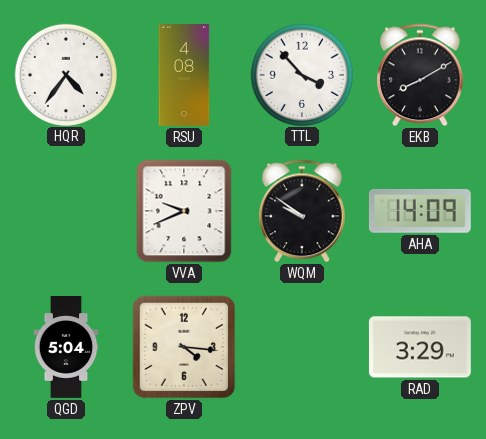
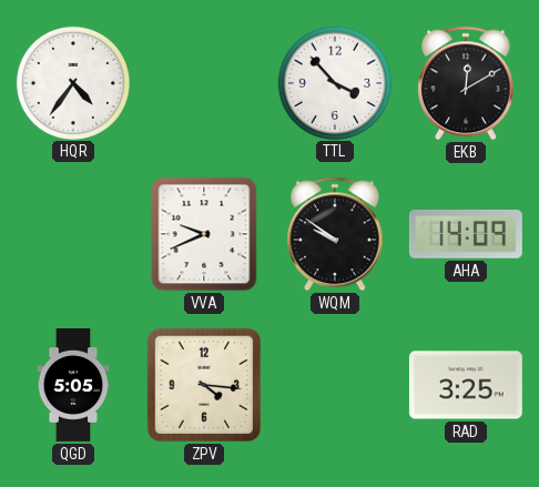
RSU: 4:08 -> none
EKB: 8:10 -> 12:10
QGD: 5:04 -> 5:05
RAD: 3:29 -> 3:25
